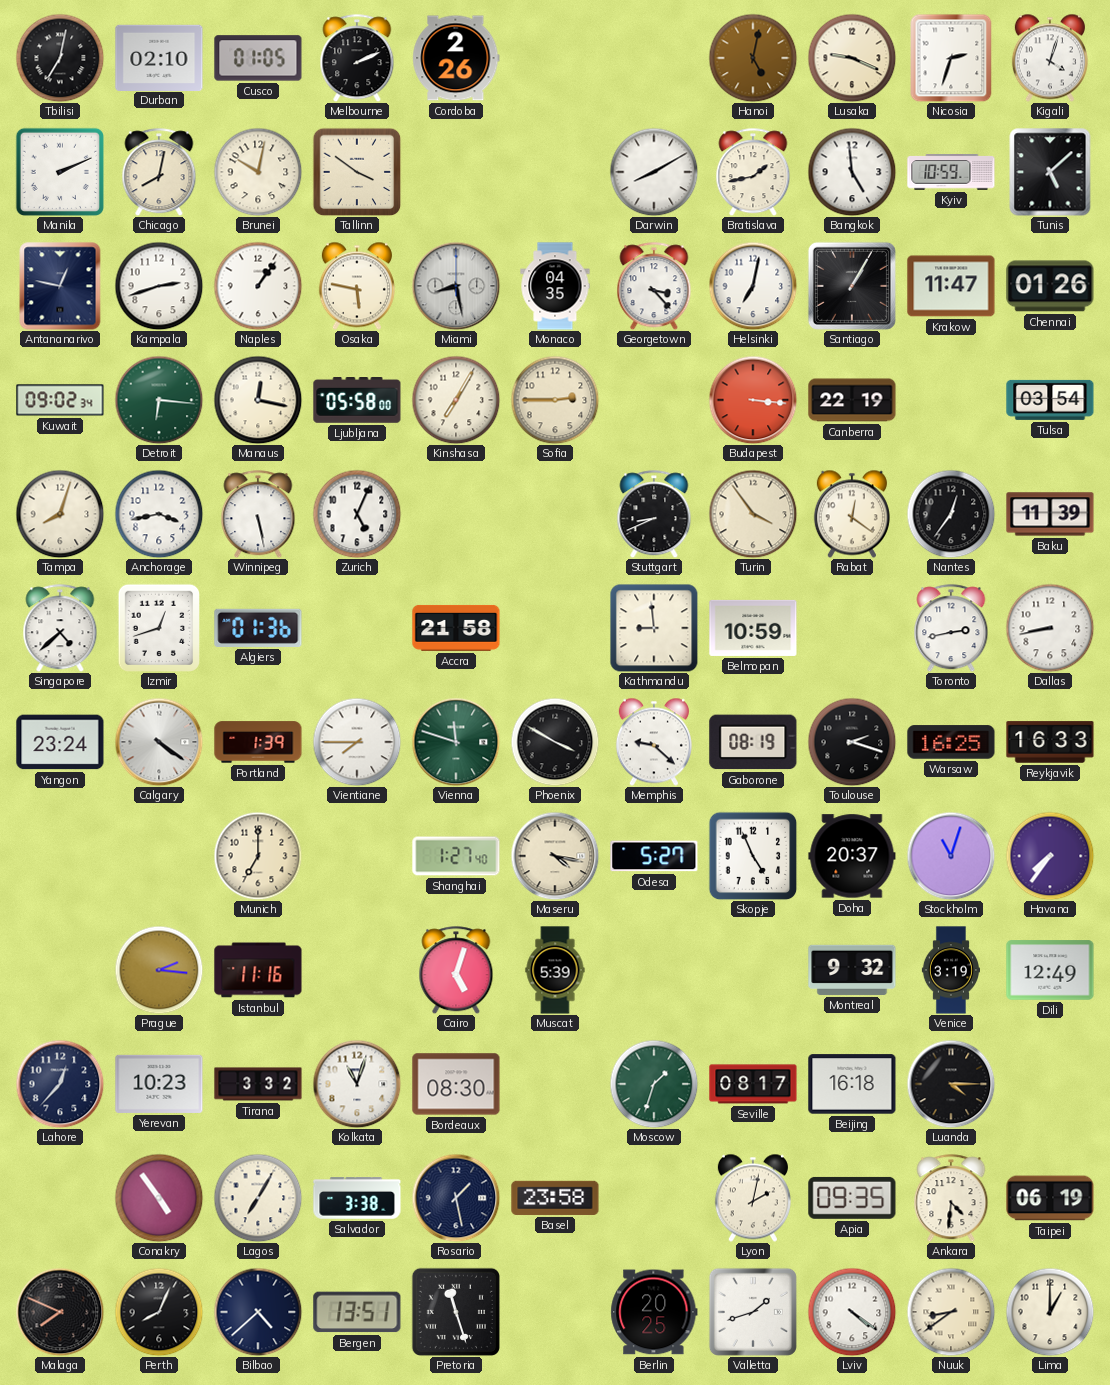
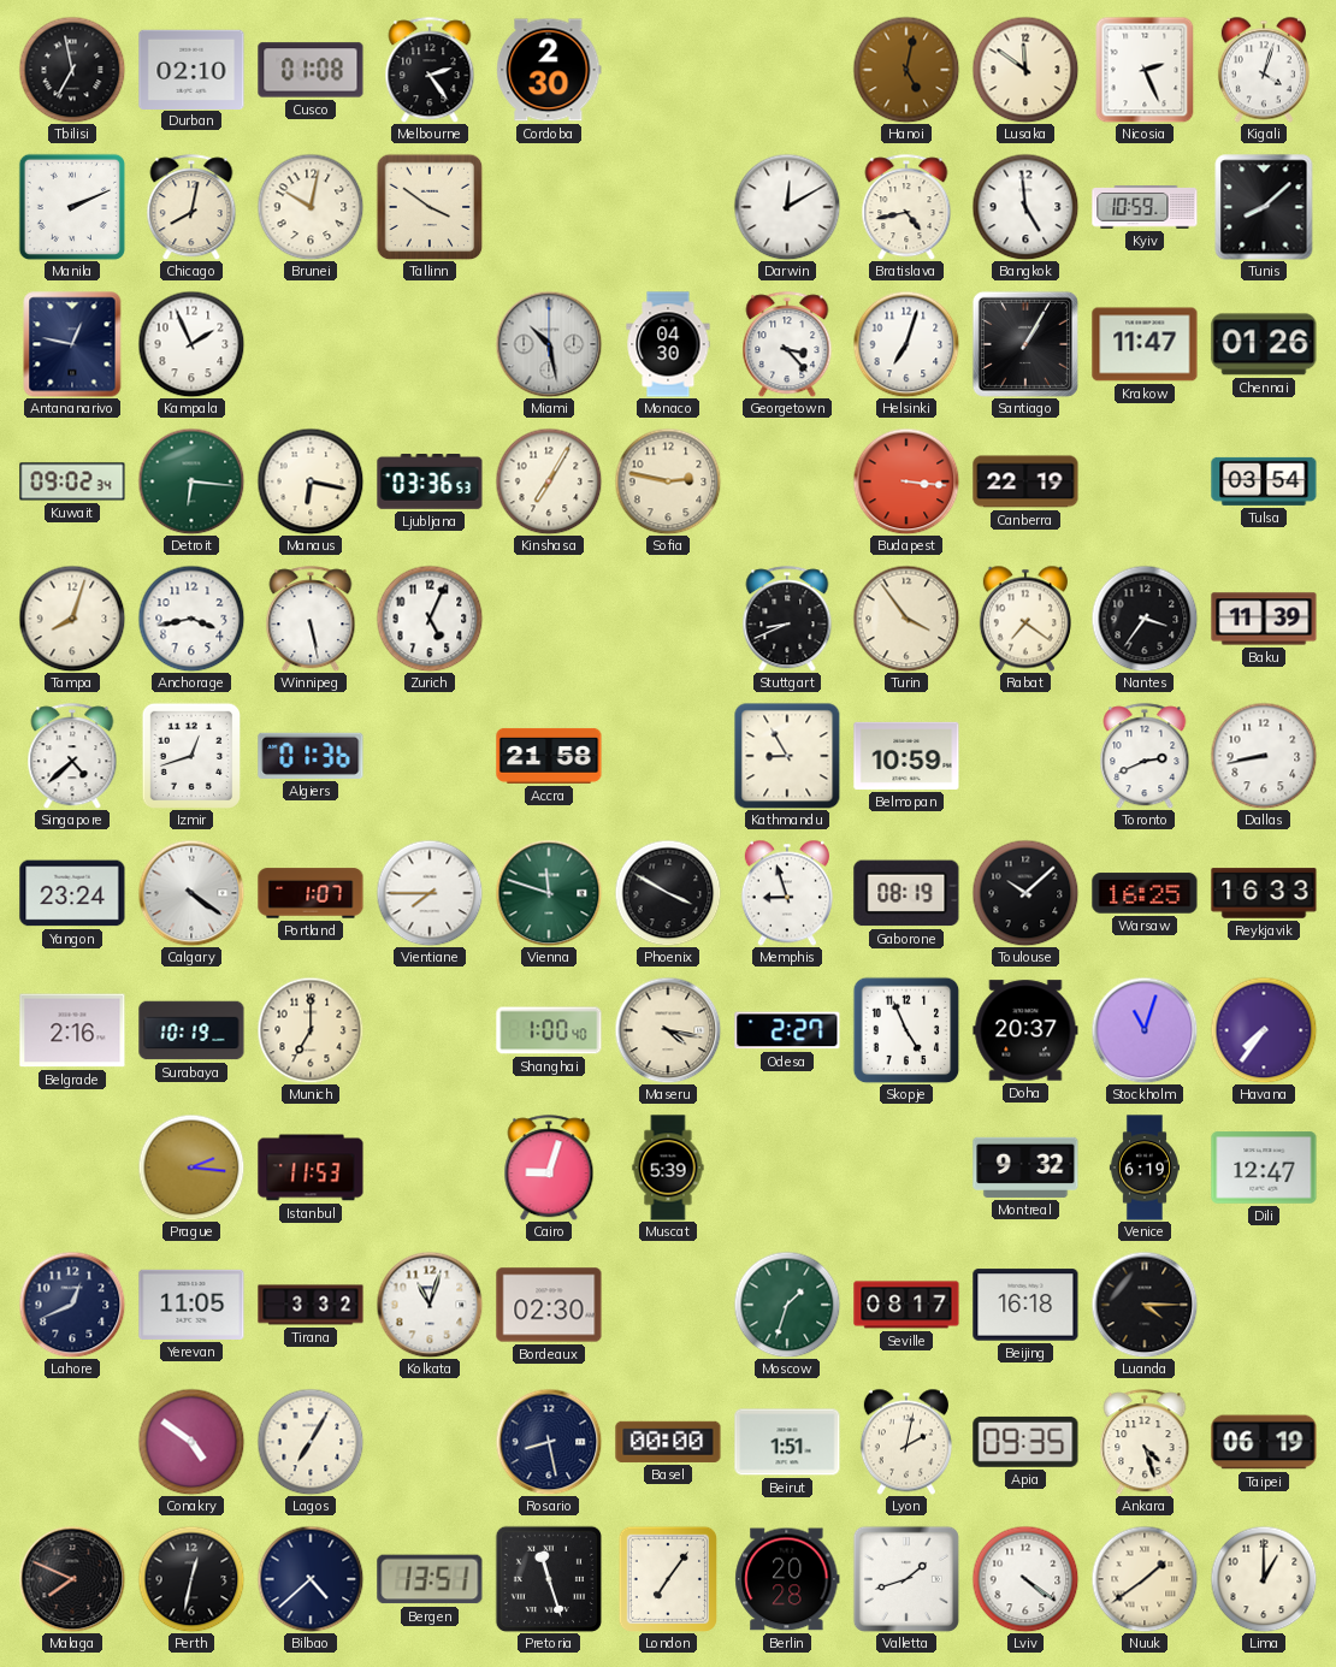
Tbilisi: 7:02 -> 6:58
Cusco: 01:05 -> 01:08
Melbourne: 2:11 -> 2:24
Cordoba: 2:26 -> 2:30
Lusaka: 9:19 -> 11:51
Nicosia: 2:33 -> 2:26
Darwin: 8:10 -> 12:10
Bratislava: 1:43 -> 4:43
Tunis: 5:08 -> 8:08
Kampala: 2:42 -> 1:56
Naples: 1:06 -> none
Osaka: 5:47 -> none
Miami: 8:28 -> 10:28
Monaco: 04:35 -> 04:30
Helsinki: 7:02 -> 7:03
Manaus: 12:17 -> 6:17
Ljubljana: 05:58 -> 03:36
Sofia: 2:45 -> 2:47
Rabat: 12:21 -> 7:21
Nantes: 12:36 -> 3:36
Kathmandu: 8:59 -> 8:55
Toronto: 2:43 -> 2:41
Portland: 1:39 -> 1:07
Memphis: 9:22 -> 8:57
Toulouse: 2:18 -> 10:08
Belgrade: none -> 2:16
Surabaya: none -> 10:19
Shanghai: 1:27 -> 1:00
Odesa: 5:27 -> 2:27
Istanbul: 11:16 -> 11:53
Cairo: 5:03 -> 9:03
Venice: 3:19 -> 6:19
Dili: 12:49 -> 12:47
Lahore: 12:37 -> 12:41
Yerevan: 10:23 -> 11:05
Bordeaux: 08:30 -> 02:30
Conakry: 4:54 -> 4:51
Salvador: 3:38 -> none
Rosario: 1:28 -> 8:28
Basel: 23:58 -> 00:00
Beirut: none -> 1:51
Ankara: 4:31 -> 4:27
Perth: 8:04 -> 12:32
London: none -> 7:06
Berlin: 20:25 -> 20:28
Nuuk: 8:39 -> 1:39
